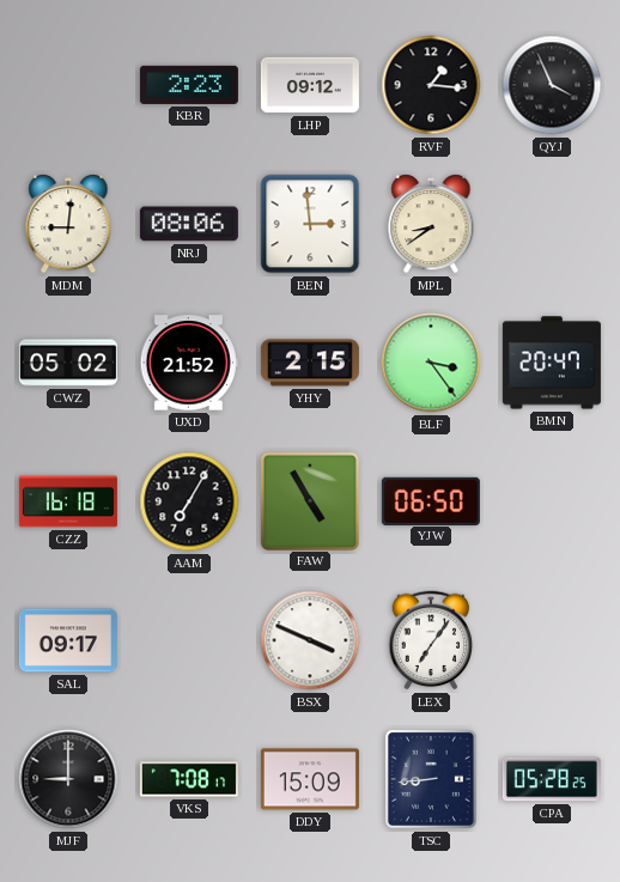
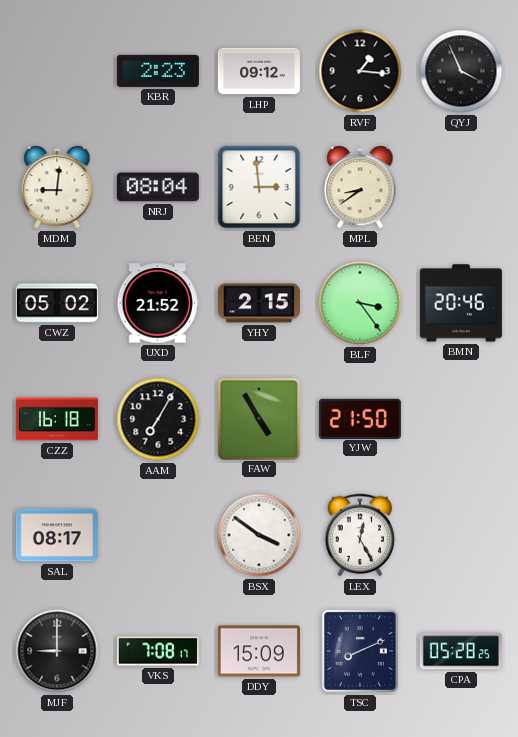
NRJ: 08:06 -> 08:04
BMN: 20:47 -> 20:46
YJW: 06:50 -> 21:50
SAL: 09:17 -> 08:17
BSX: 3:49 -> 3:51
LEX: 7:06 -> 12:25
TSC: 8:44 -> 8:11
